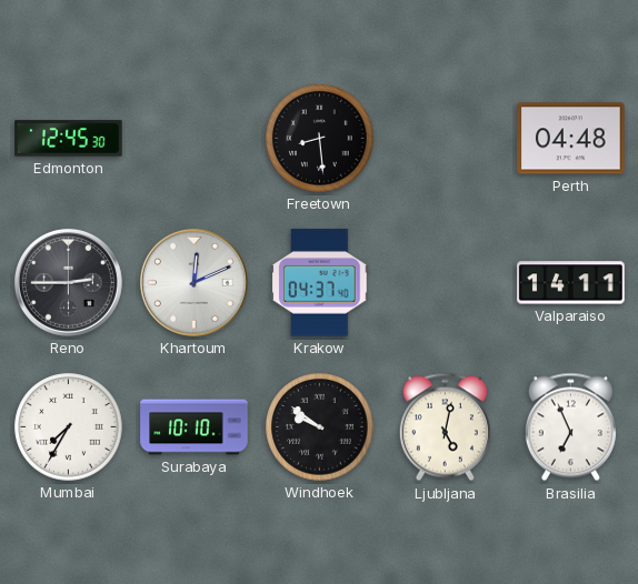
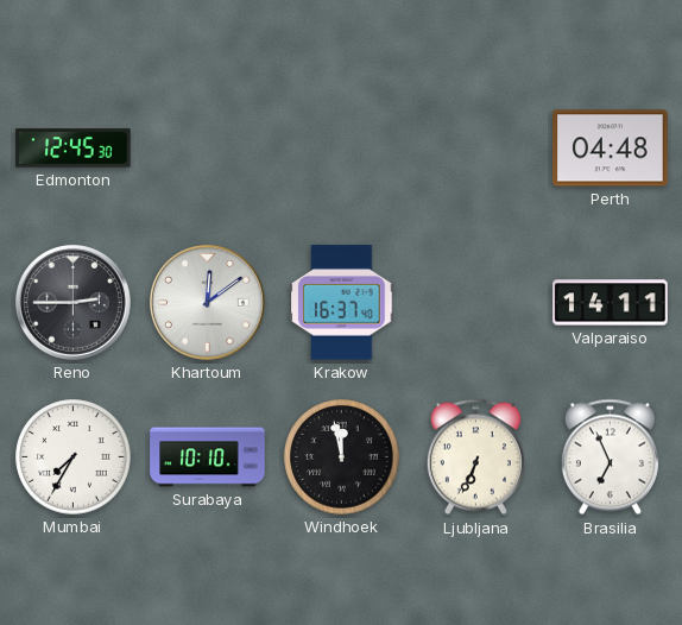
Freetown: 8:29 -> none
Khartoum: 12:11 -> 12:09
Krakow: 04:37 -> 16:37
Windhoek: 9:51 -> 11:58
Ljubljana: 5:02 -> 6:34
